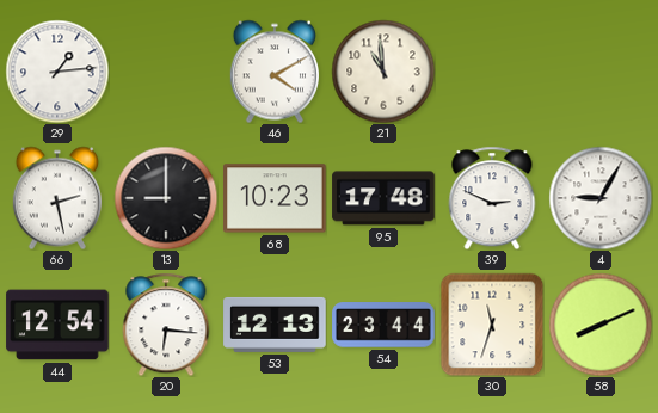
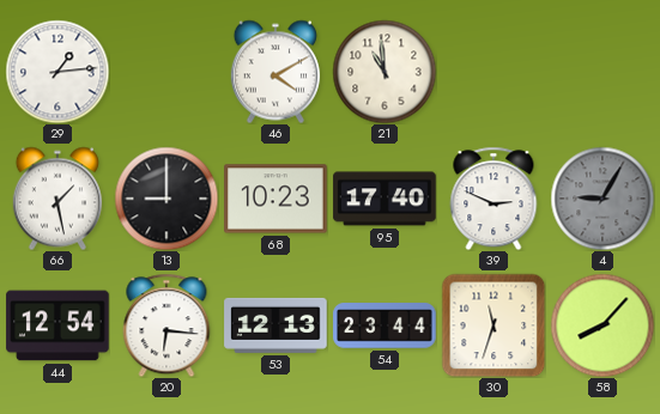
66: 2:28 -> 1:28
95: 17:48 -> 17:40
4 dial: white -> grey
58: 8:11 -> 8:07
